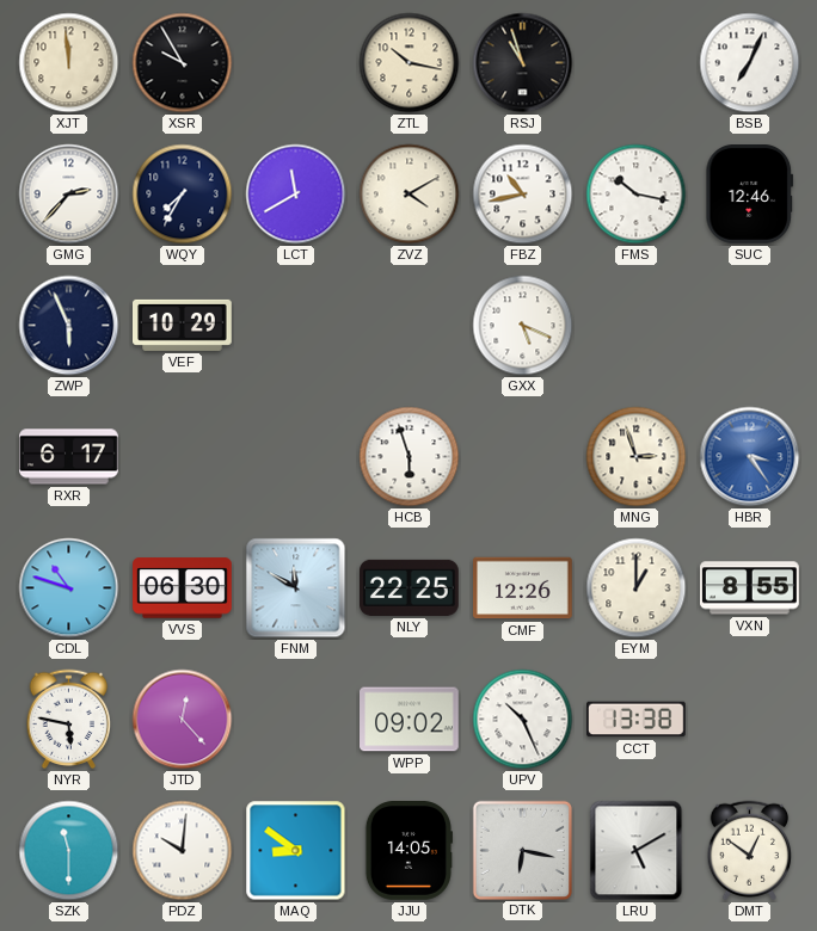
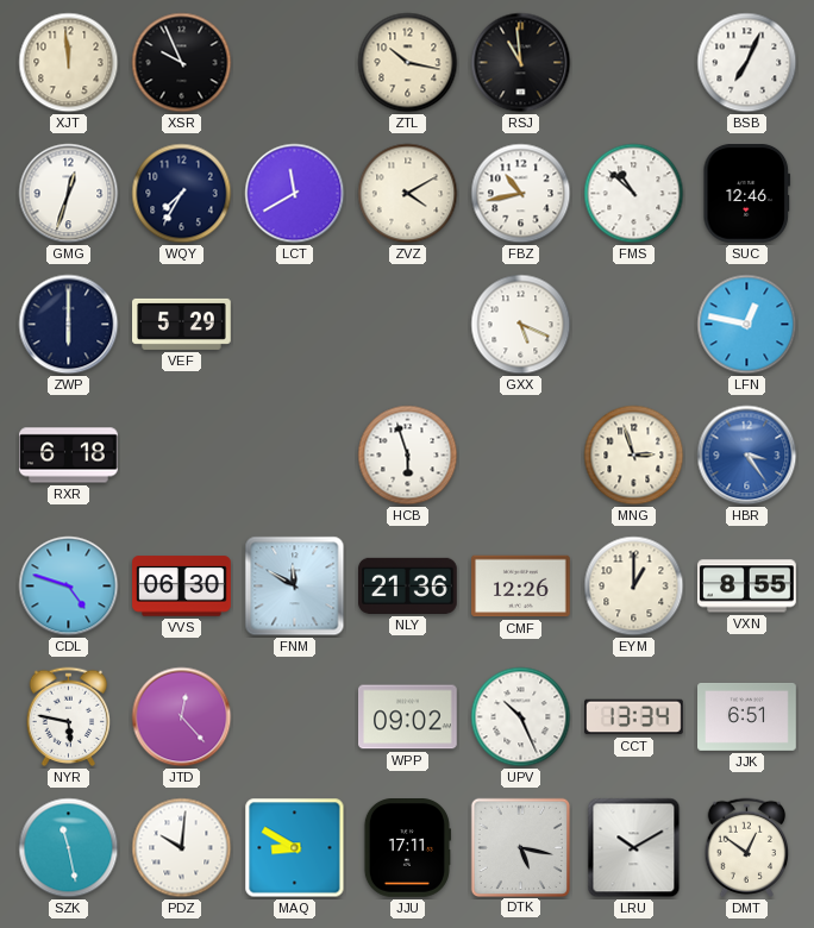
XSR: 9:55 -> 9:56
RSJ: 10:57 -> 10:59
GMG: 2:37 -> 12:33
FMS: 10:17 -> 10:52
ZWP: 5:56 -> 6:00
VEF: 10:29 -> 5:29
LFN: none -> 12:47
RXR: 6:17 -> 6:18
CDL: 10:48 -> 4:48
NLY: 22:25 -> 21:36
CCT: 13:38 -> 13:34
JJK: none -> 6:51
SZK: 11:30 -> 11:28
MAQ: 8:51 -> 8:50
JJU: 14:05 -> 17:11
DTK: 6:17 -> 5:17
LRU: 5:10 -> 10:10
